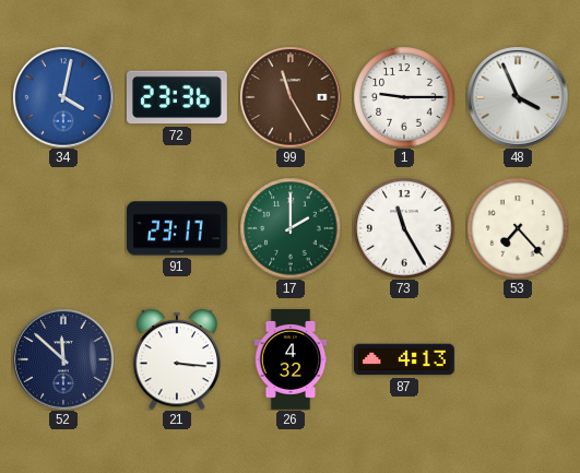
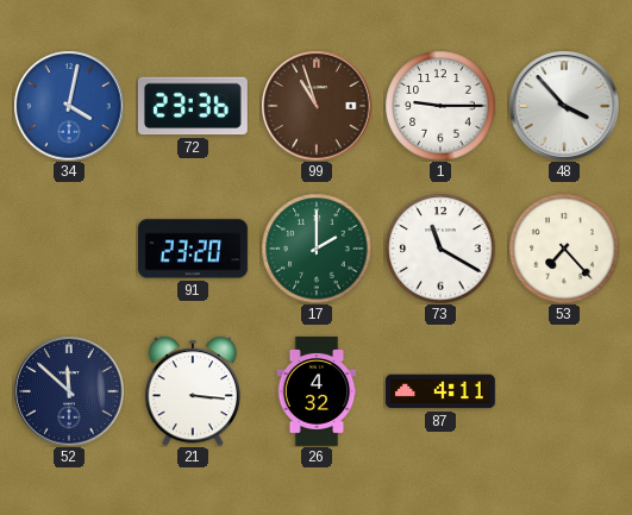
99: 11:25 -> 10:57
48: 3:56 -> 3:53
91: 23:17 -> 23:20
73: 11:25 -> 11:20
87: 4:13 -> 4:11
